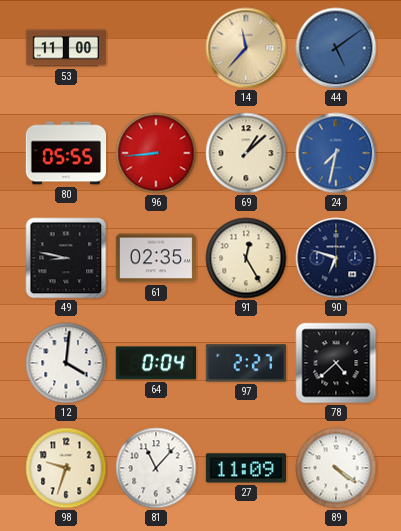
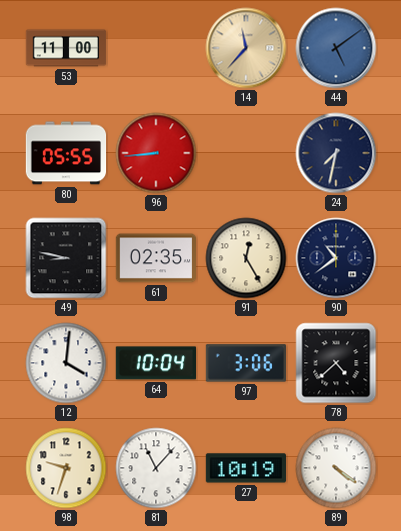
69: 1:08 -> none
24 dial: blue -> navy
90: 6:48 -> 10:39
64: 0:04 -> 10:04
97: 2:27 -> 3:06
27: 11:09 -> 10:19
